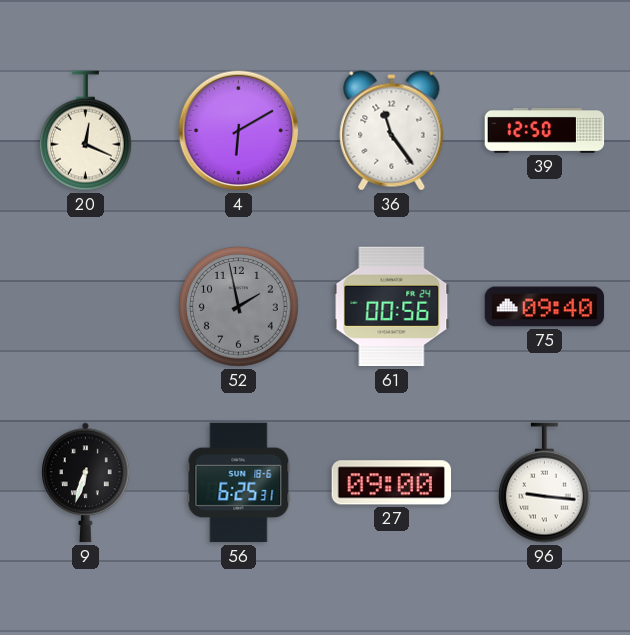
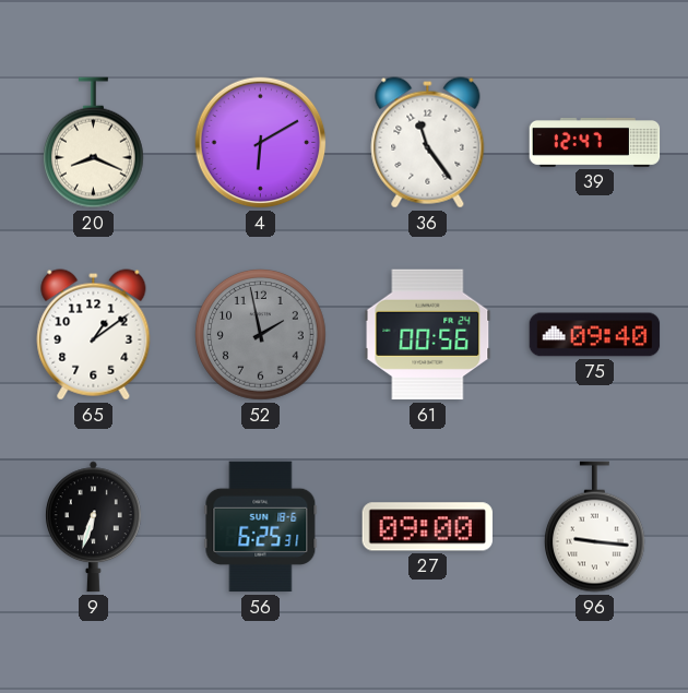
20: 12:19 -> 8:19
39: 12:50 -> 12:47
65: none -> 1:09
